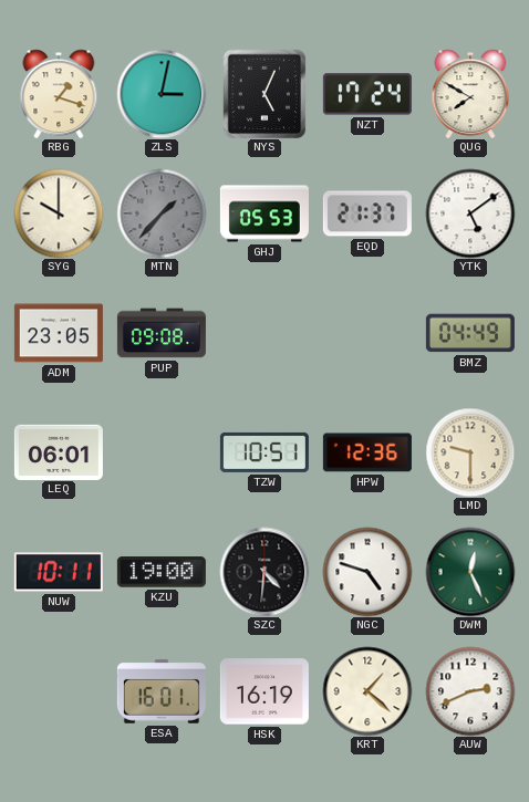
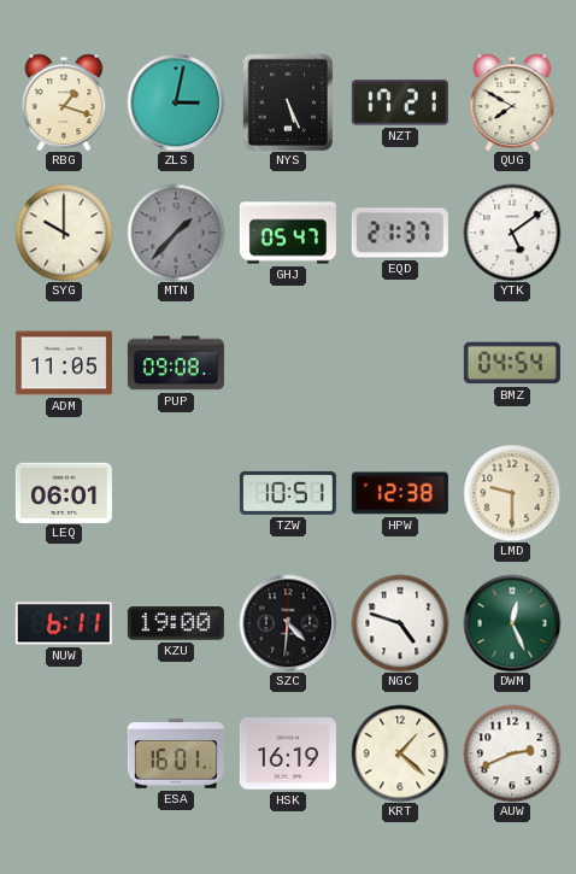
NYS: 5:04 -> 5:26
NZT: 17:24 -> 17:21
GHJ: 05:53 -> 05:47
ADM: 23:05 -> 11:05
BMZ: 04:49 -> 04:54
HPW: 12:36 -> 12:38
NUW: 10:11 -> 6:11
